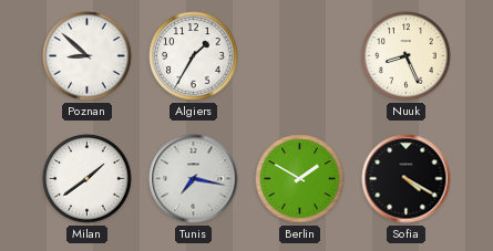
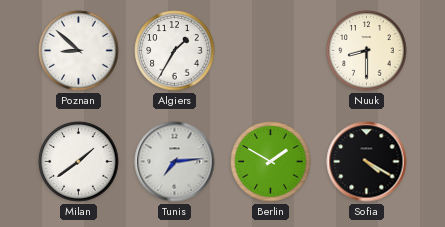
Nuuk: 8:26 -> 8:30
Tunis: 7:17 -> 7:14
